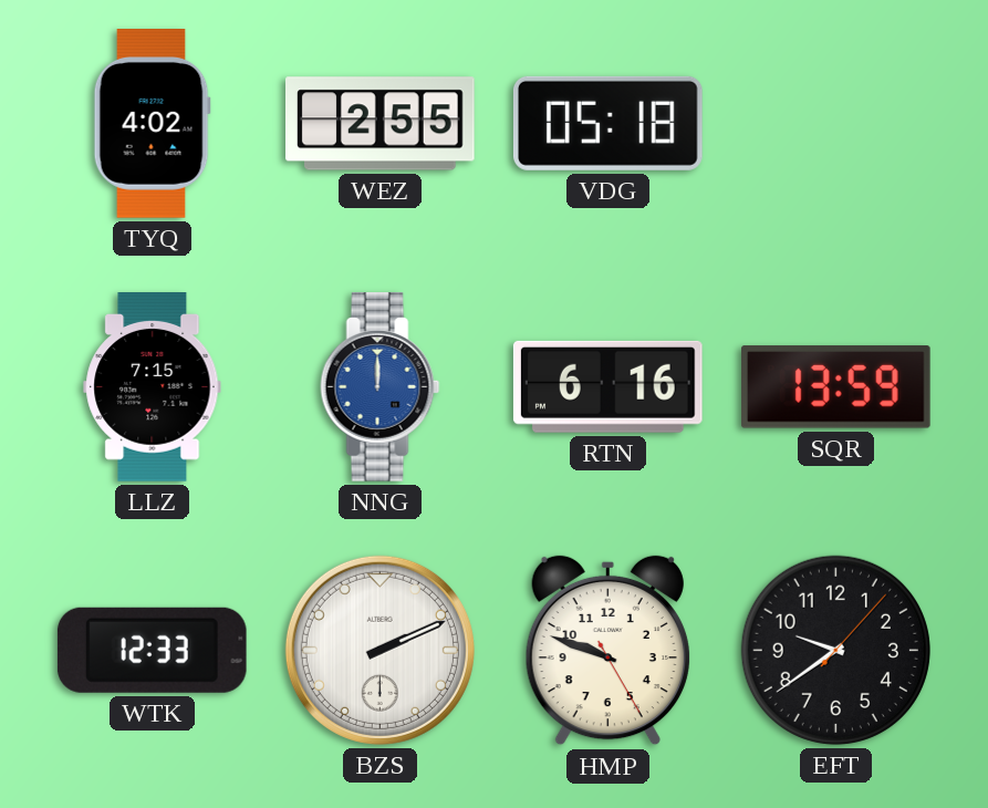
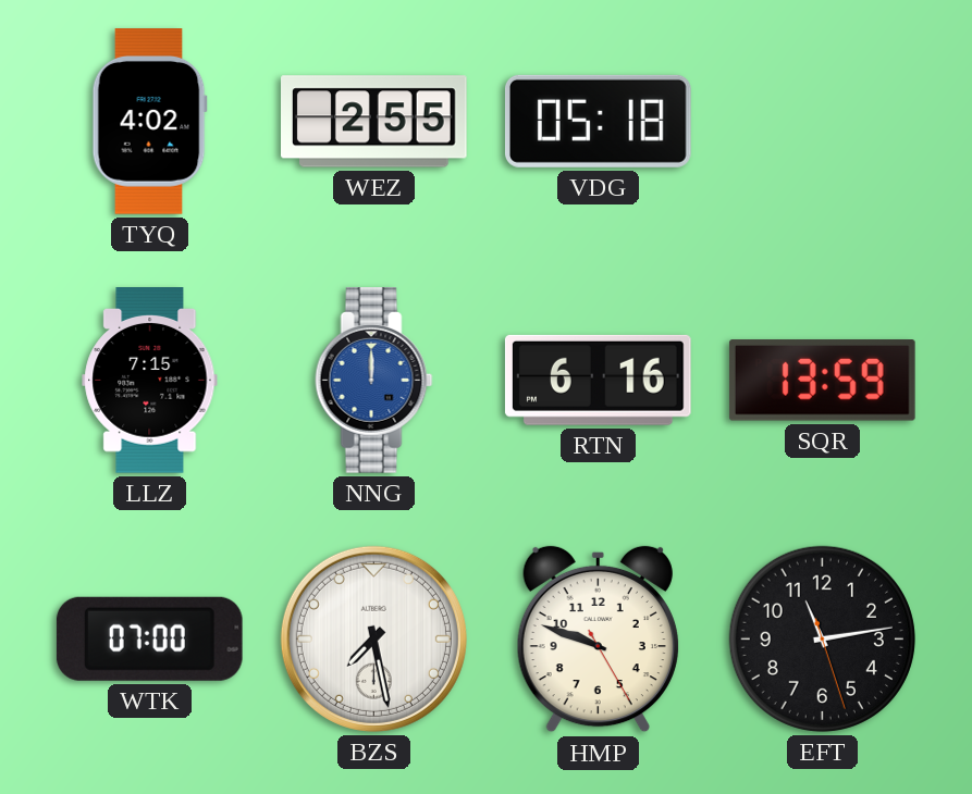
WTK: 12:33 -> 07:00
BZS: 2:11 -> 7:28
EFT: 9:39 -> 11:13
